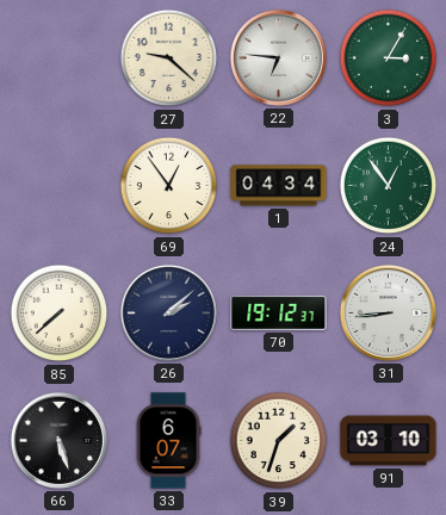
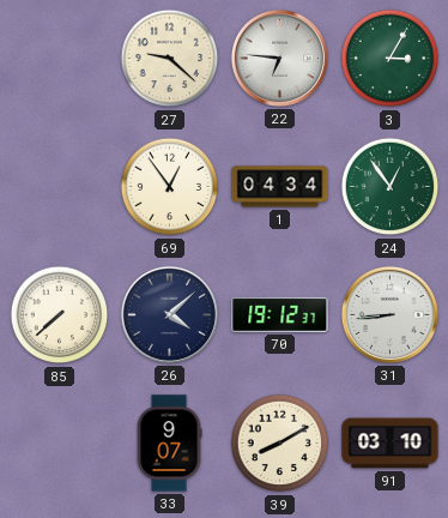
26: 2:08 -> 4:08
66: 5:27 -> none
33: 6:07 -> 9:07
39: 1:33 -> 8:10
